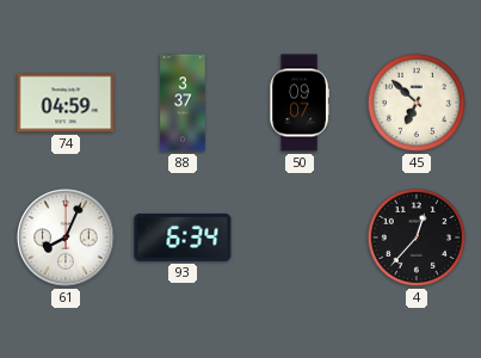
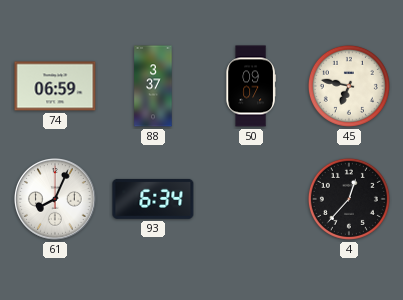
74: 04:59 -> 06:59
45: 6:52 -> 6:47
